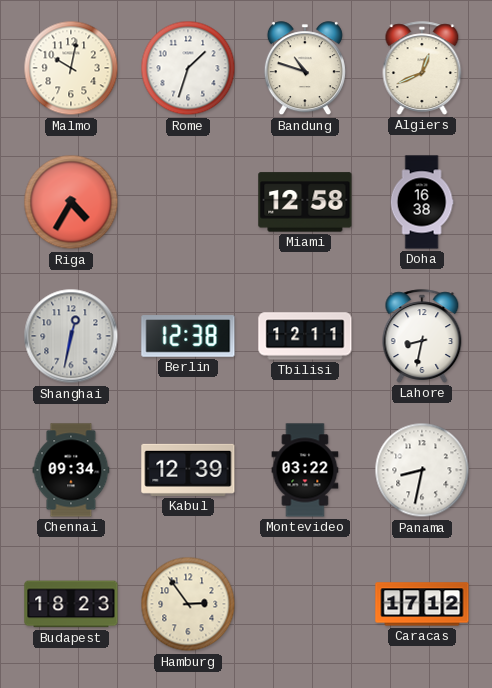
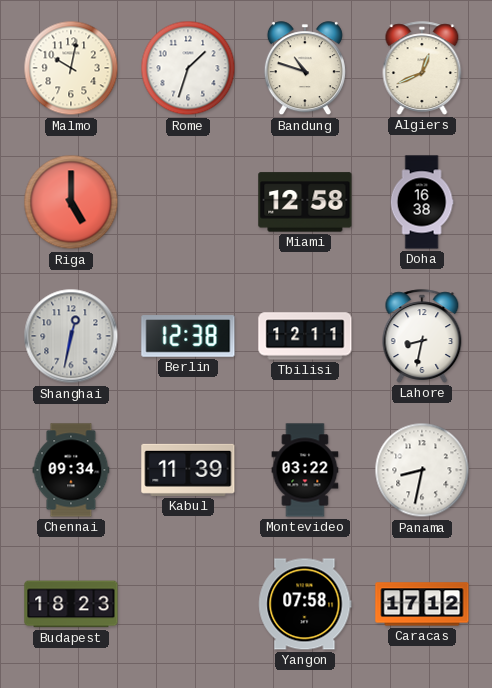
Riga: 4:35 -> 5:00
Kabul: 12:39 -> 11:39
Hamburg: 2:54 -> none
Yangon: none -> 07:58
